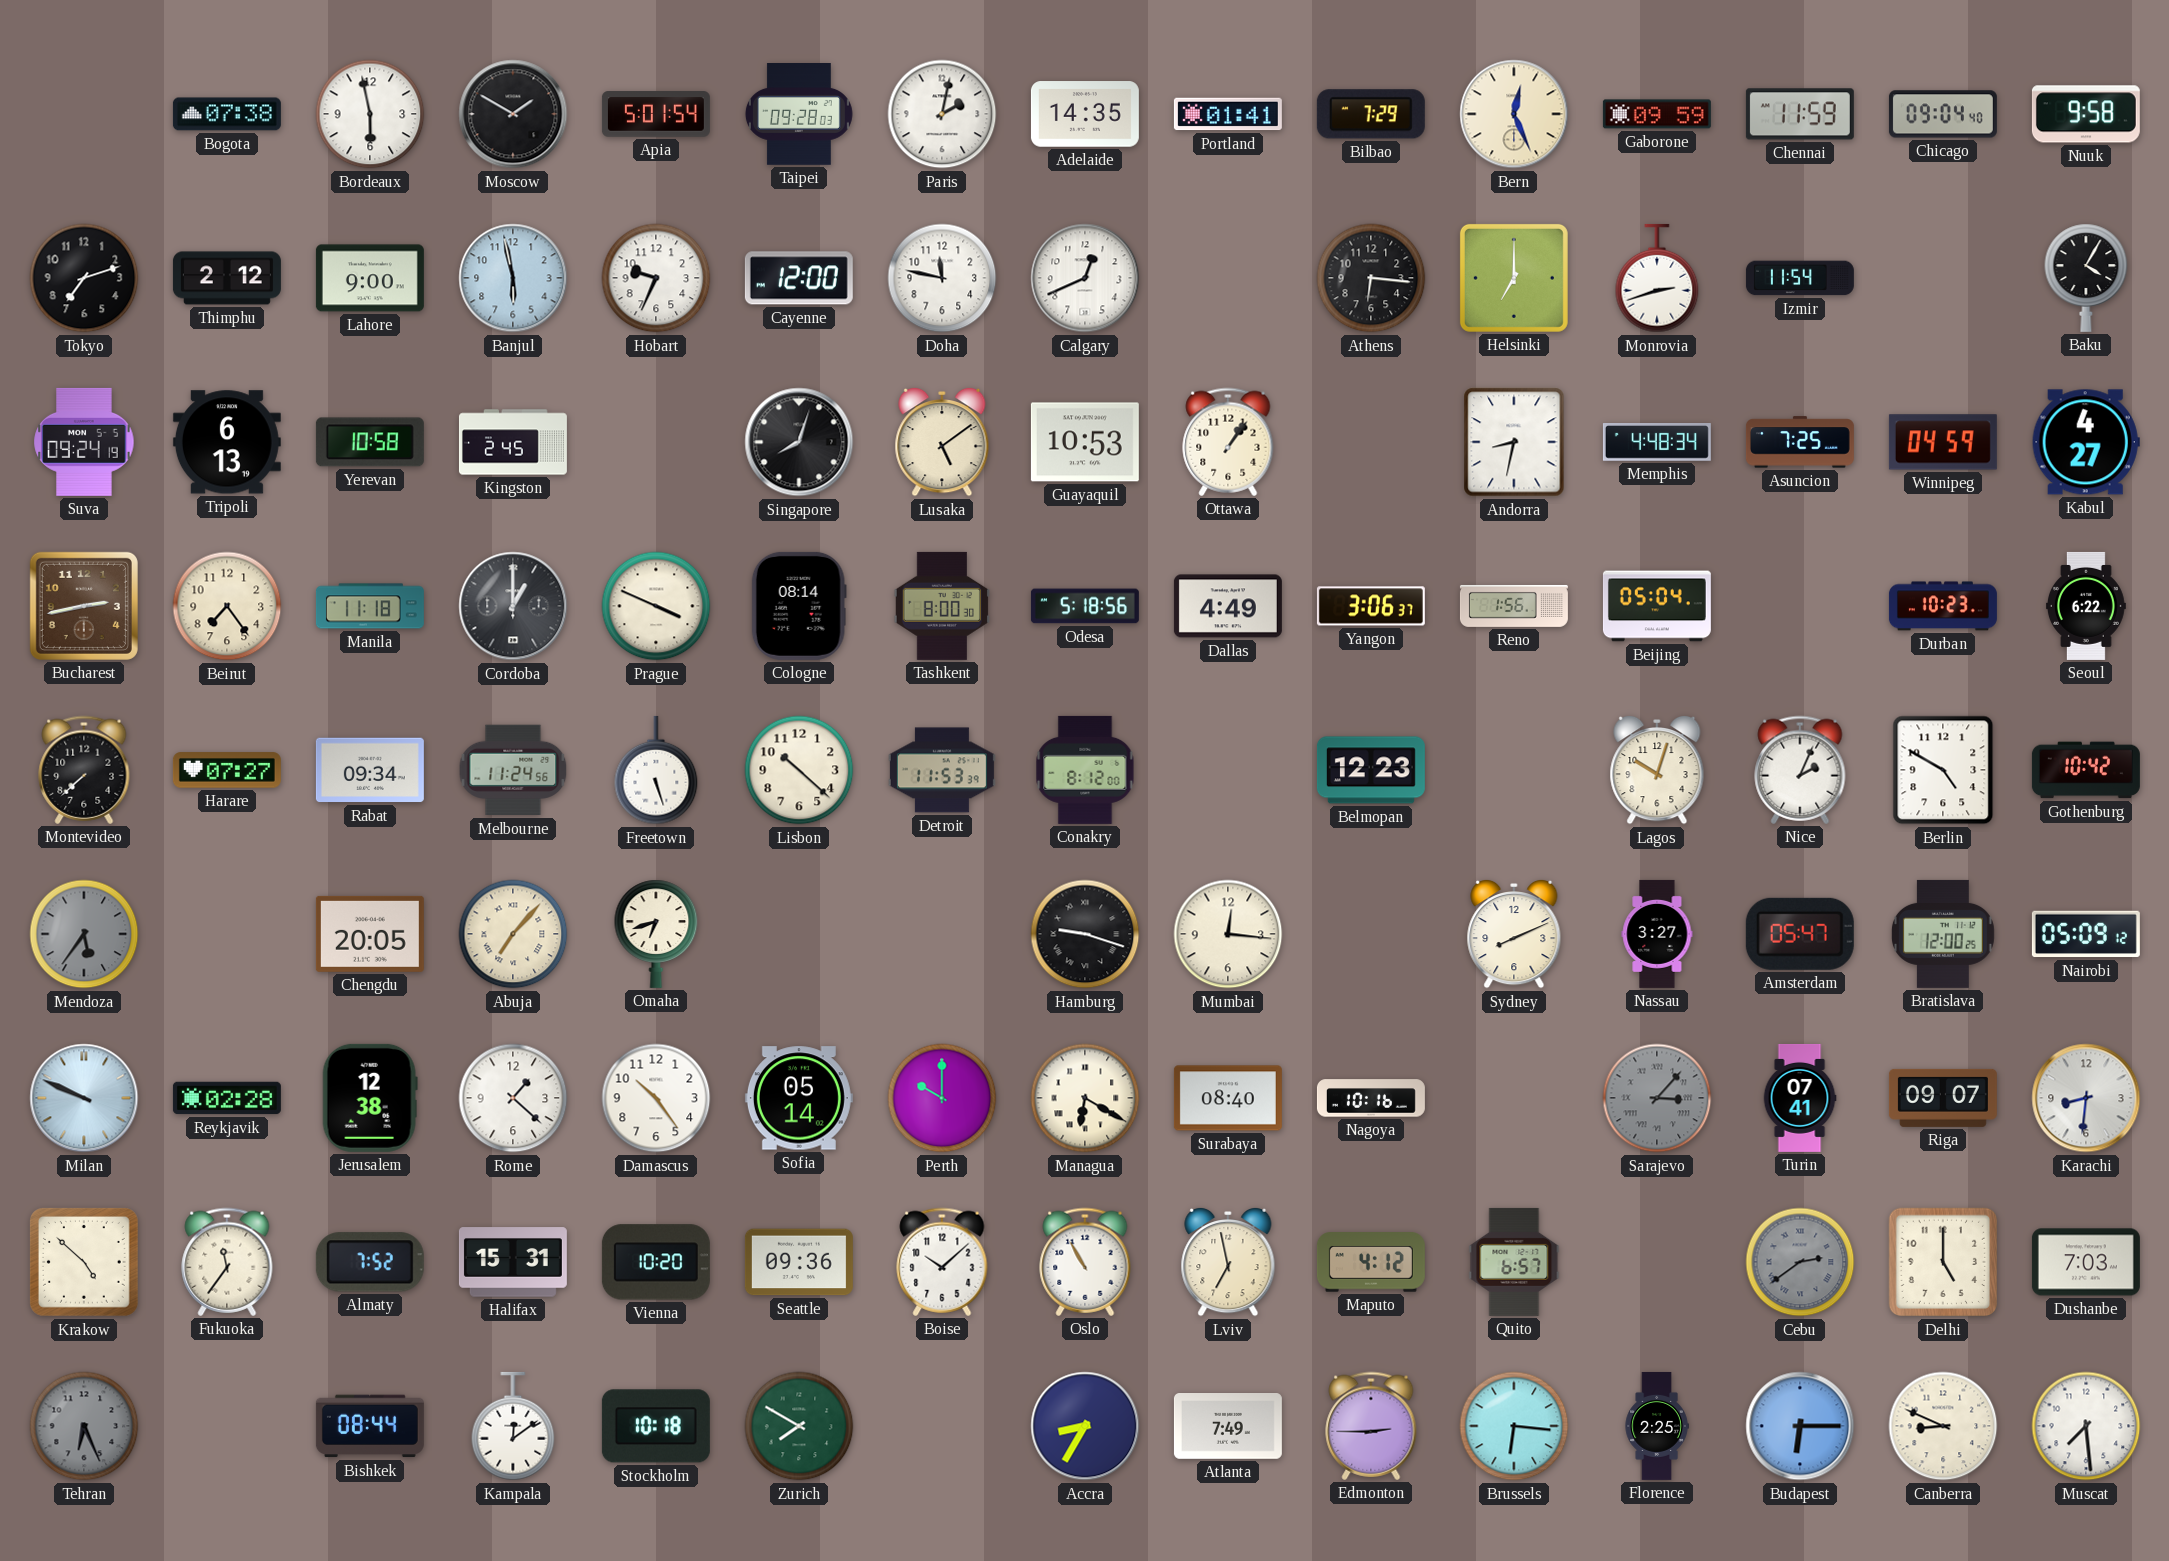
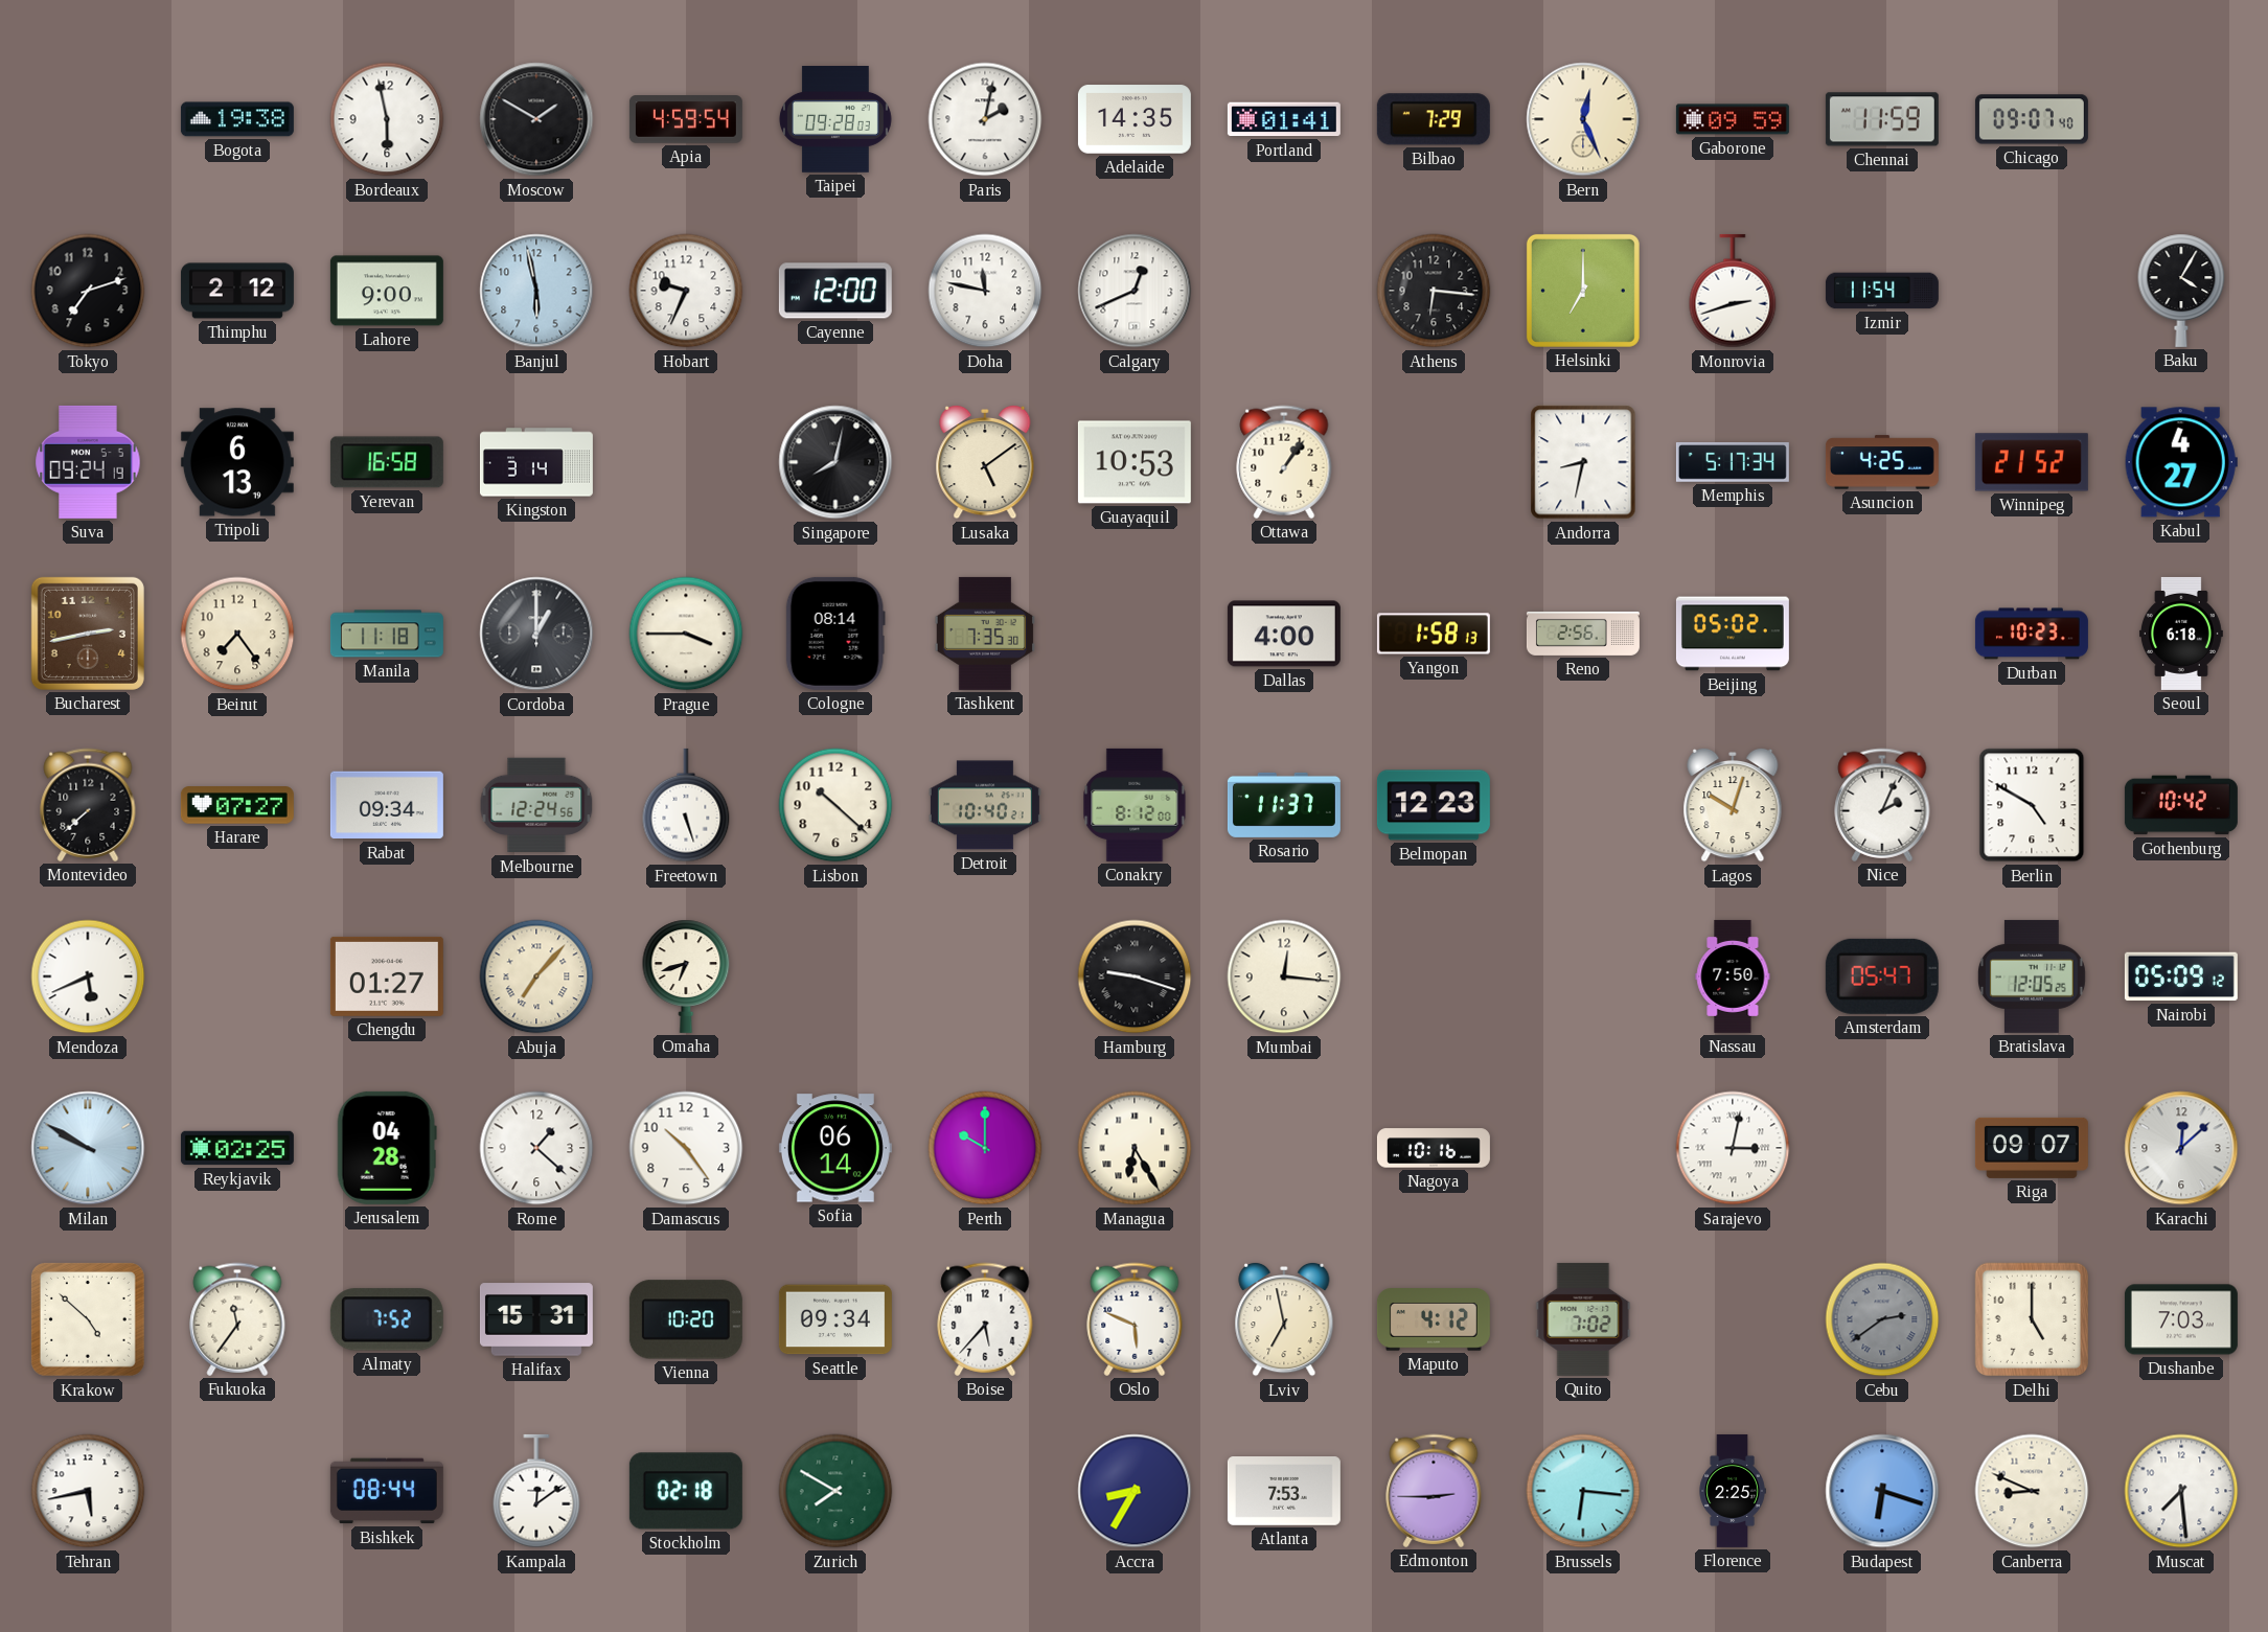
Bogota: 07:38 -> 19:38
Apia: 5:01 -> 4:59
Chicago: 09:04 -> 09:07
Nuuk: 9:58 -> none
Yerevan: 10:58 -> 16:58
Kingston: 2:45 -> 3:14
Singapore: 8:03 -> 8:02
Memphis: 4:48 -> 5:17
Asuncion: 7:25 -> 4:25
Winnipeg: 04:59 -> 21:52
Prague: 3:49 -> 3:45
Tashkent: 8:00 -> 7:35
Odesa: 5:18 -> none
Dallas: 4:49 -> 4:00
Yangon: 3:06 -> 1:58
Reno: 1:56 -> 2:56
Beijing: 05:04 -> 05:02
Seoul: 6:22 -> 6:18
Melbourne: 11:24 -> 12:24
Detroit: 11:53 -> 10:40
Rosario: none -> 11:37
Mendoza: 5:36 -> 5:41
Mendoza dial: grey -> white
Chengdu: 20:05 -> 01:27
Sydney: 8:11 -> none
Nassau: 3:27 -> 7:50
Bratislava: 12:00 -> 12:05
Milan: 9:49 -> 9:50
Reykjavik: 02:28 -> 02:25
Jerusalem: 12:38 -> 04:28
Sofia: 05:14 -> 06:14
Managua: 6:20 -> 6:25
Surabaya: 08:40 -> none
Sarajevo: 3:07 -> 3:02
Sarajevo dial: grey -> white
Turin: 07:41 -> none
Karachi: 8:31 -> 12:08
Seattle: 09:36 -> 09:34
Boise: 10:08 -> 5:37
Oslo: 10:55 -> 5:49
Quito: 6:57 -> 7:02
Tehran: 6:26 -> 5:43
Tehran dial: grey -> white
Stockholm: 10:18 -> 02:18
Atlanta: 7:49 -> 7:53
Budapest: 6:15 -> 6:18
